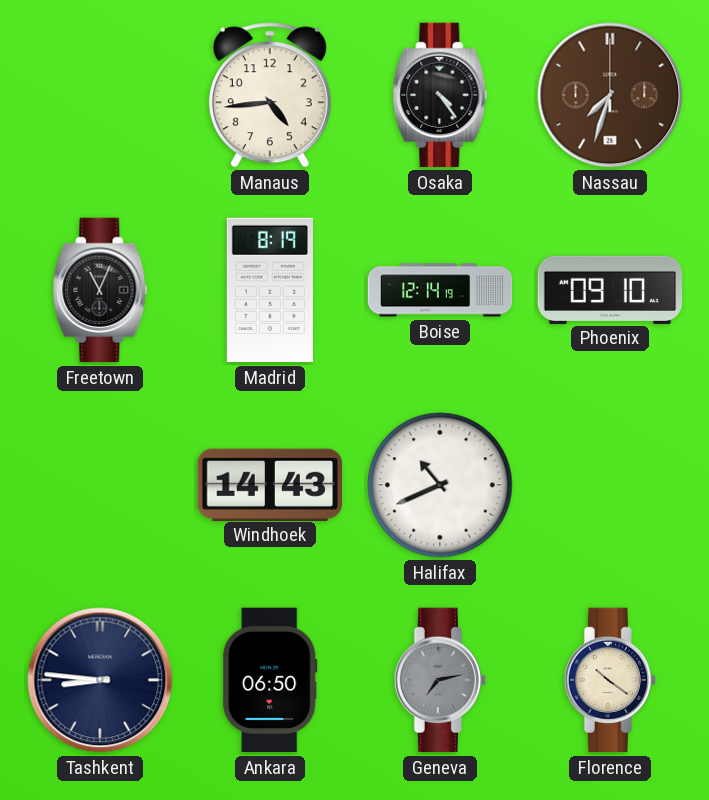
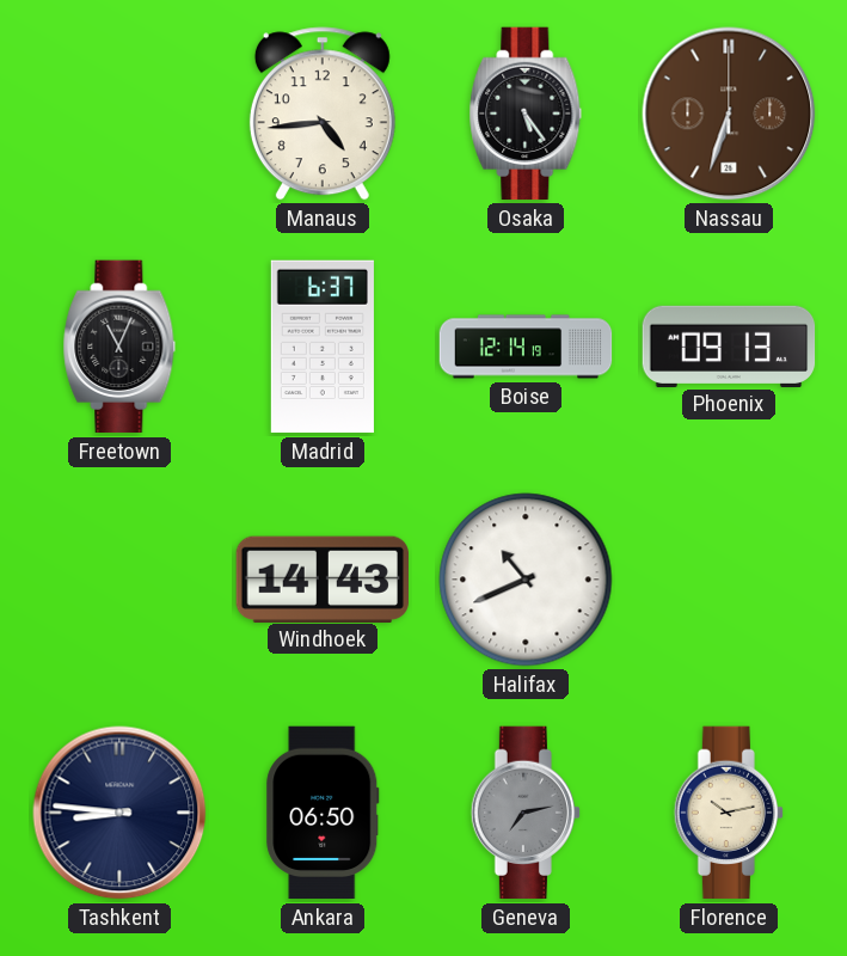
Osaka: 4:24 -> 5:24
Nassau: 7:33 -> 6:33
Madrid: 8:19 -> 6:37
Phoenix: 09:10 -> 09:13
Florence: 10:21 -> 10:13
